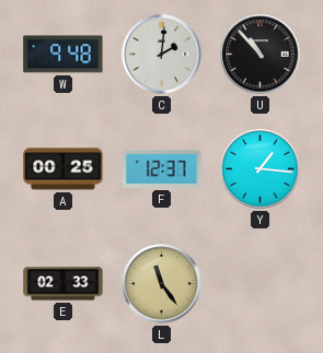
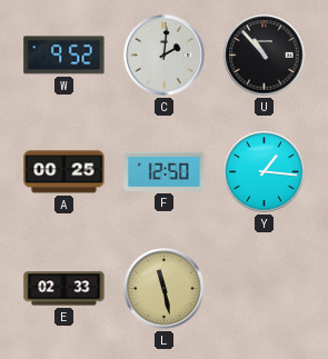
W: 9:48 -> 9:52
F: 12:37 -> 12:50
L: 11:24 -> 11:28
